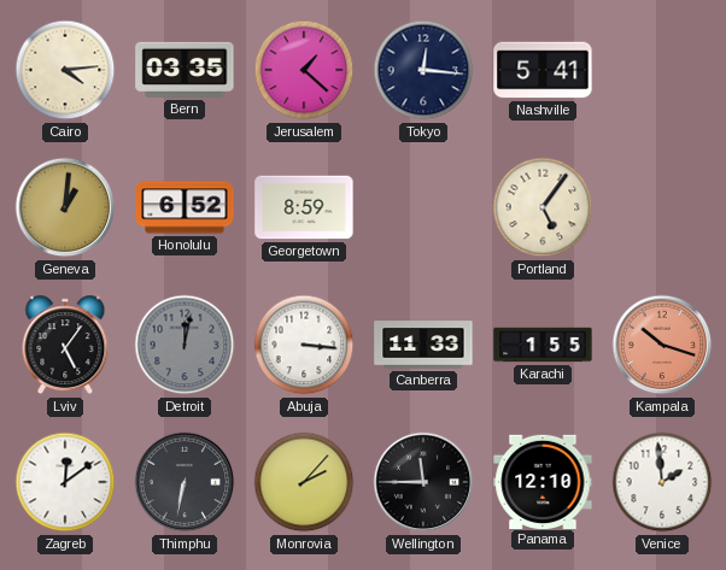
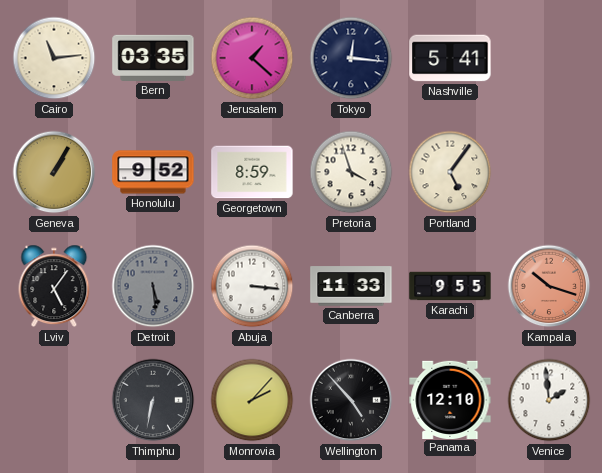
Cairo: 4:14 -> 11:14
Geneva: 1:01 -> 1:05
Honolulu: 6:52 -> 9:52
Pretoria: none -> 3:57
Detroit: 12:02 -> 5:29
Karachi: 1:55 -> 9:55
Zagreb: 12:09 -> none
Wellington: 11:45 -> 4:53
